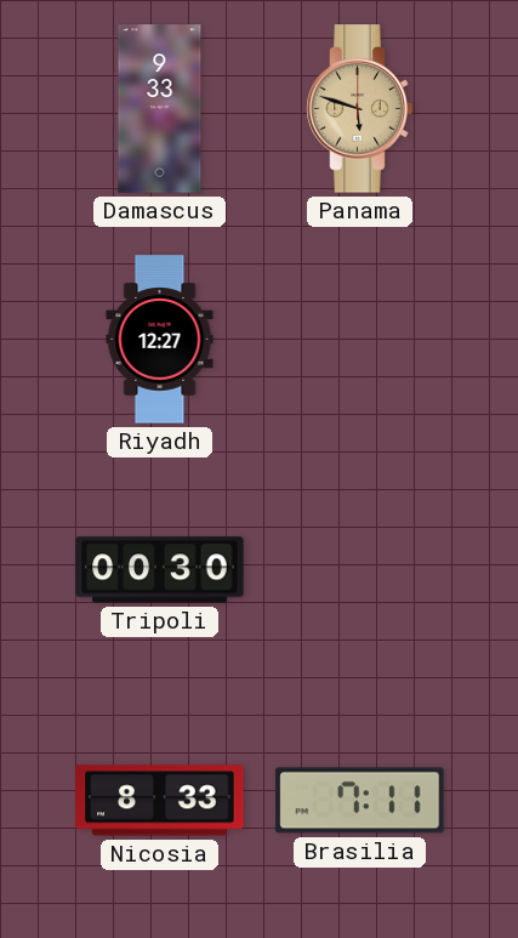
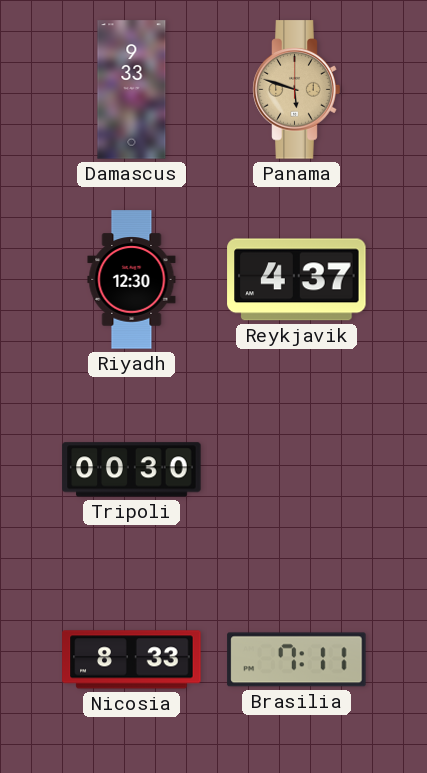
Riyadh: 12:27 -> 12:30
Reykjavik: none -> 4:37
